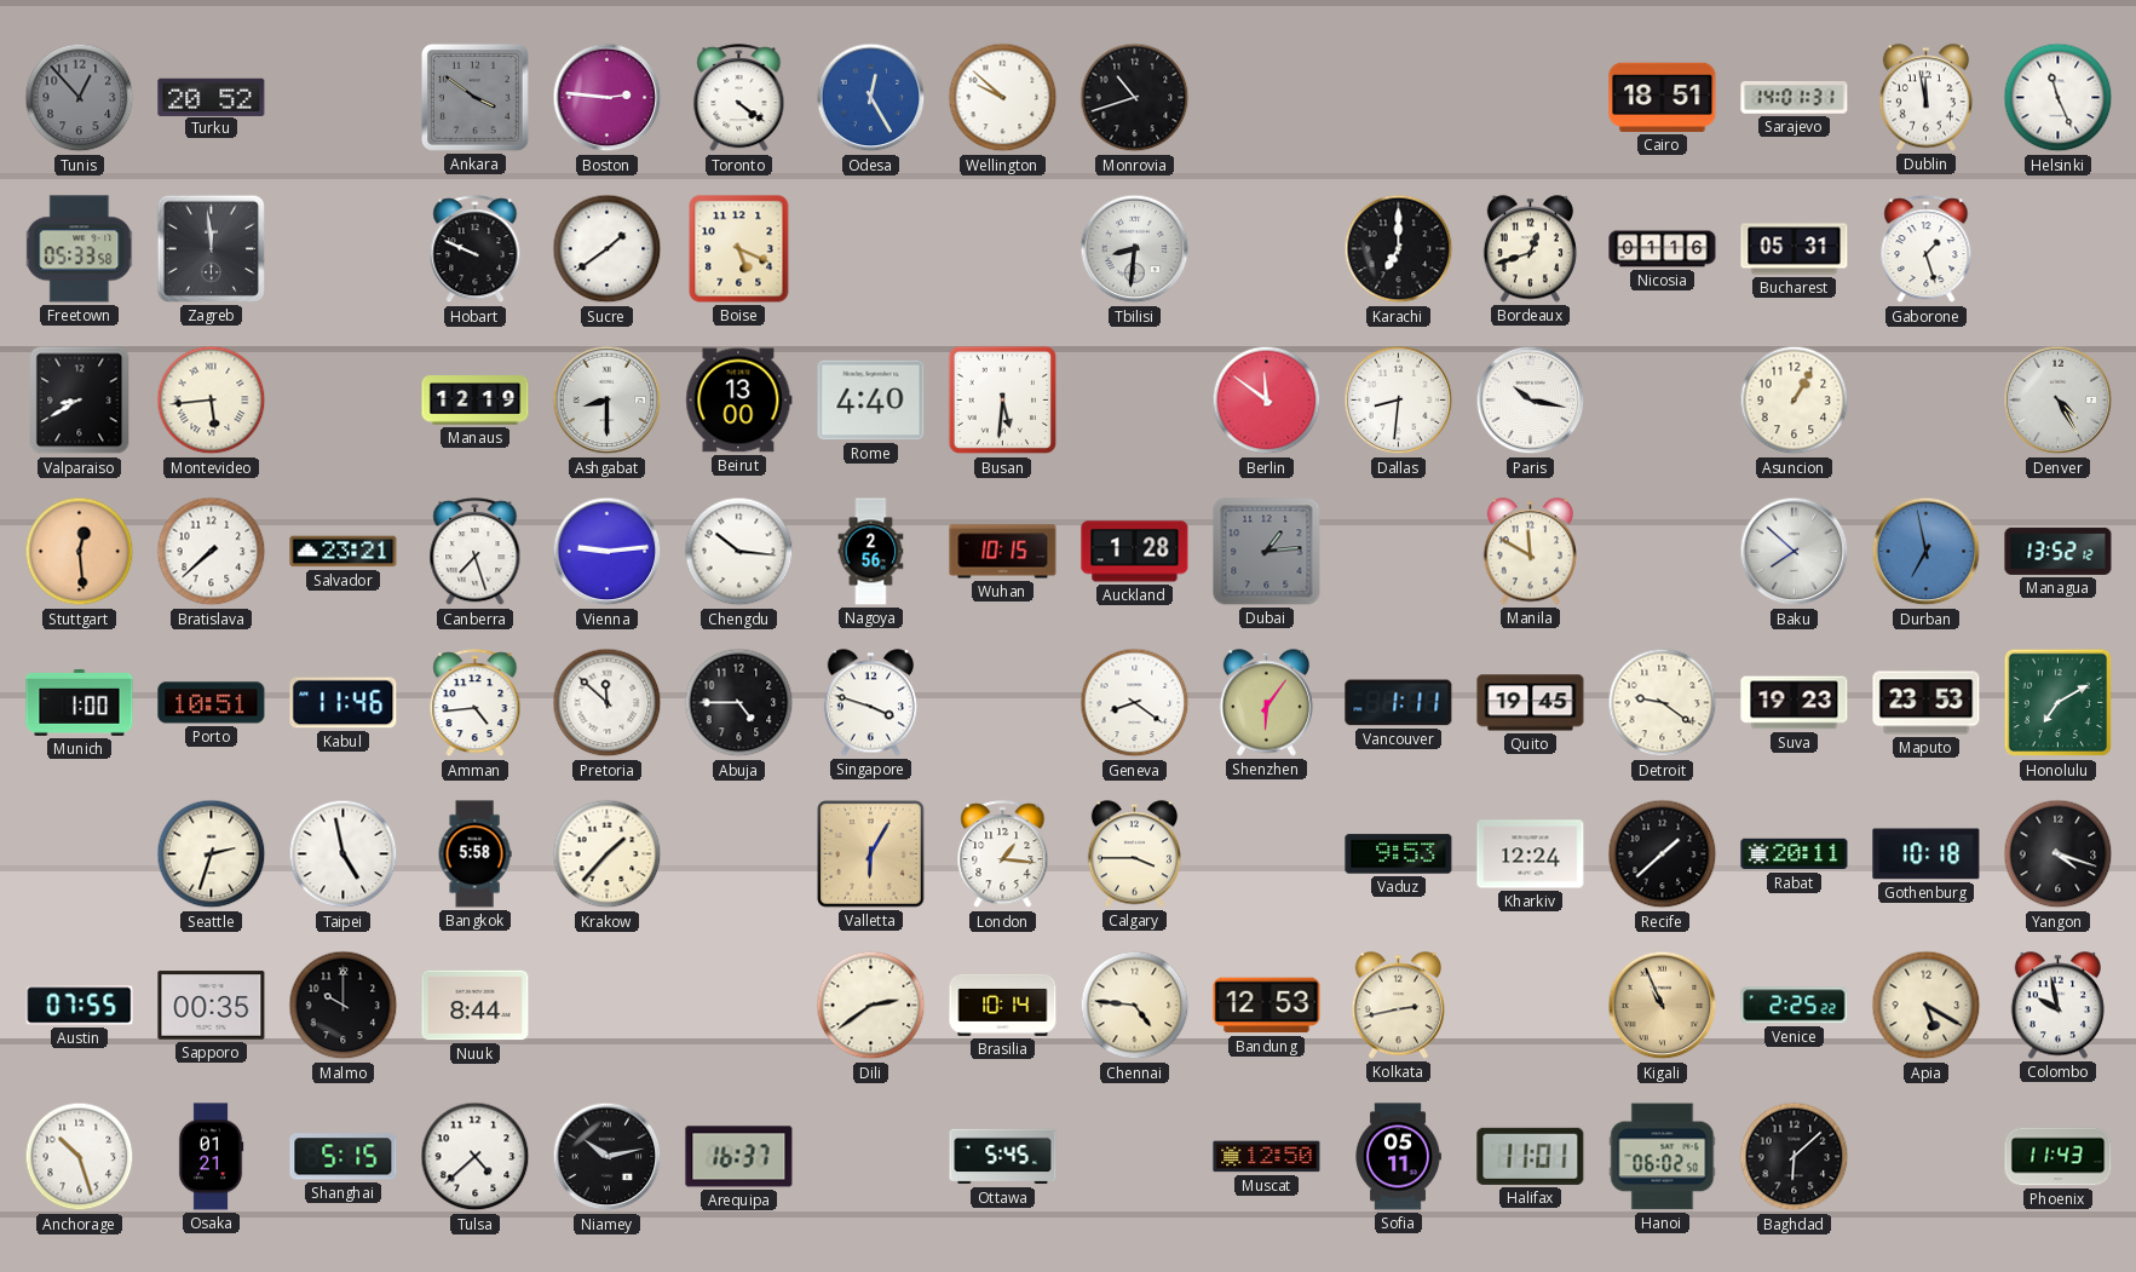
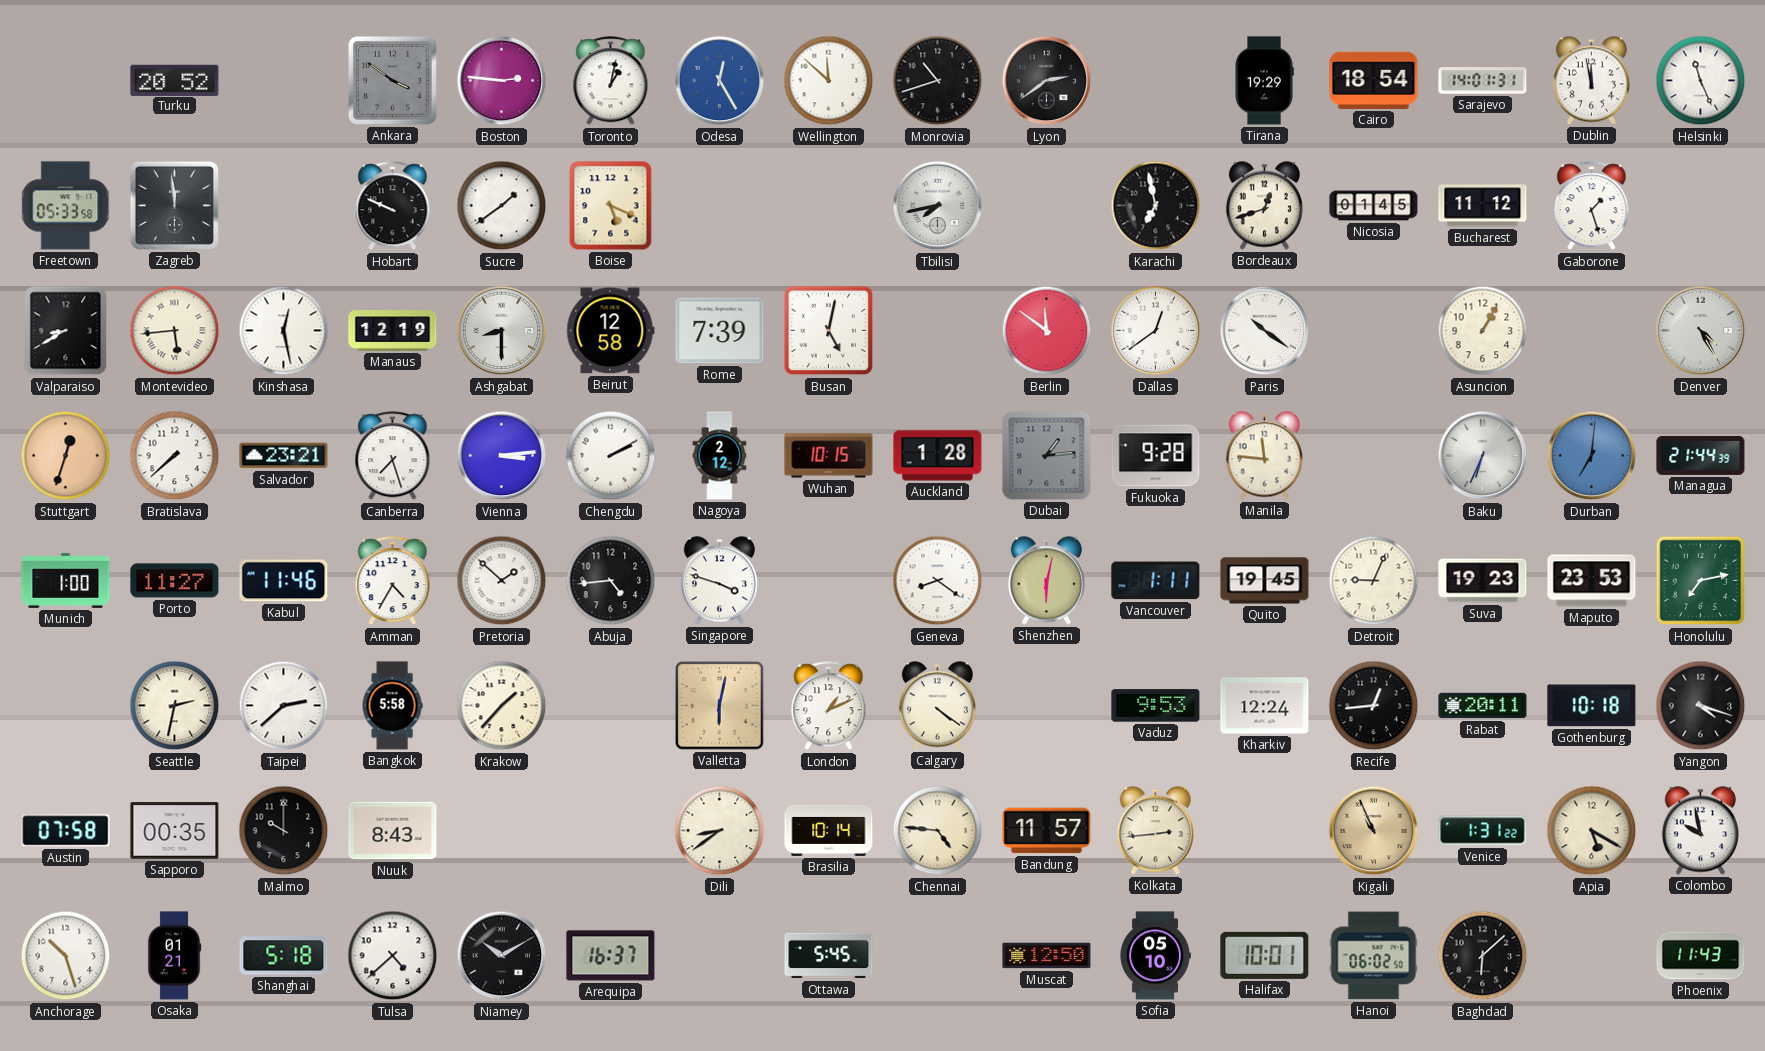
Tunis: 12:53 -> none
Toronto: 4:21 -> 1:02
Wellington: 9:52 -> 11:52
Lyon: none -> 2:39
Tirana: none -> 19:29
Cairo: 18:51 -> 18:54
Tbilisi: 8:31 -> 7:43
Karachi: 7:00 -> 6:58
Nicosia: 01:16 -> 01:45
Bucharest: 05:31 -> 11:12
Kinshasa: none -> 12:28
Beirut: 13:00 -> 12:58
Rome: 4:40 -> 7:39
Busan: 5:31 -> 5:02
Dallas: 8:31 -> 12:39
Paris: 10:17 -> 10:21
Stuttgart: 12:29 -> 12:33
Vienna: 9:14 -> 3:14
Chengdu: 10:16 -> 2:10
Nagoya: 2:56 -> 2:12
Fukuoka: none -> 9:28
Manila: 11:50 -> 11:46
Baku: 7:52 -> 6:34
Durban: 6:58 -> 7:01
Managua: 13:52 -> 21:44
Porto: 10:51 -> 11:27
Amman: 4:44 -> 4:35
Pretoria: 11:52 -> 1:52
Abuja: 4:45 -> 4:44
Shenzhen: 6:06 -> 6:02
Detroit: 9:21 -> 9:04
Honolulu: 7:10 -> 7:13
Seattle: 2:33 -> 2:32
Taipei: 4:58 -> 2:38
Valletta: 6:05 -> 6:02
London: 1:16 -> 1:11
Calgary: 3:45 -> 4:21
Recife: 1:38 -> 12:44
Austin: 07:55 -> 07:58
Nuuk: 8:44 -> 8:43
Dili: 2:39 -> 8:39
Bandung: 12:53 -> 11:57
Kolkata: 2:43 -> 2:44
Venice: 2:25 -> 1:31
Shanghai: 5:15 -> 5:18
Niamey: 10:13 -> 10:10
Sofia: 05:11 -> 05:10
Halifax: 11:01 -> 10:01
